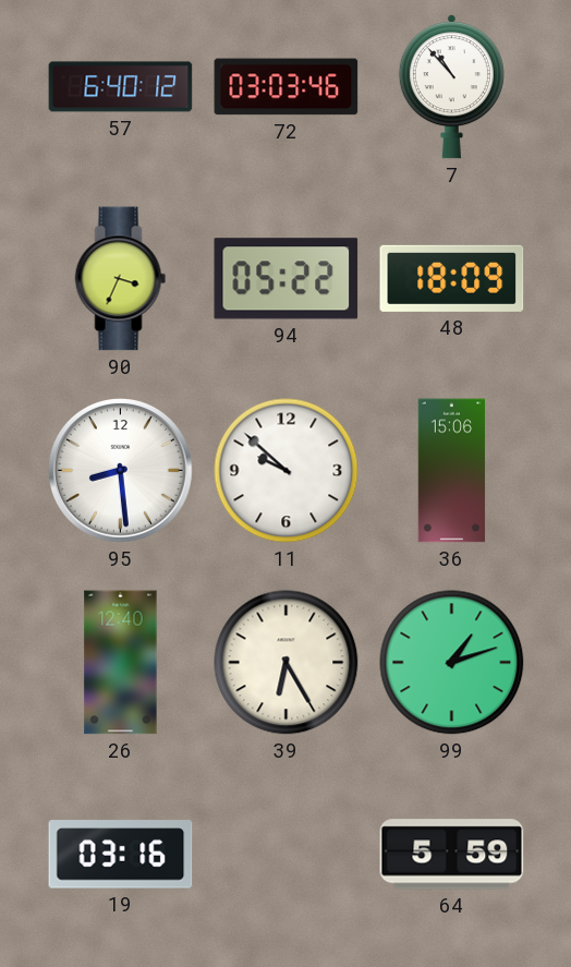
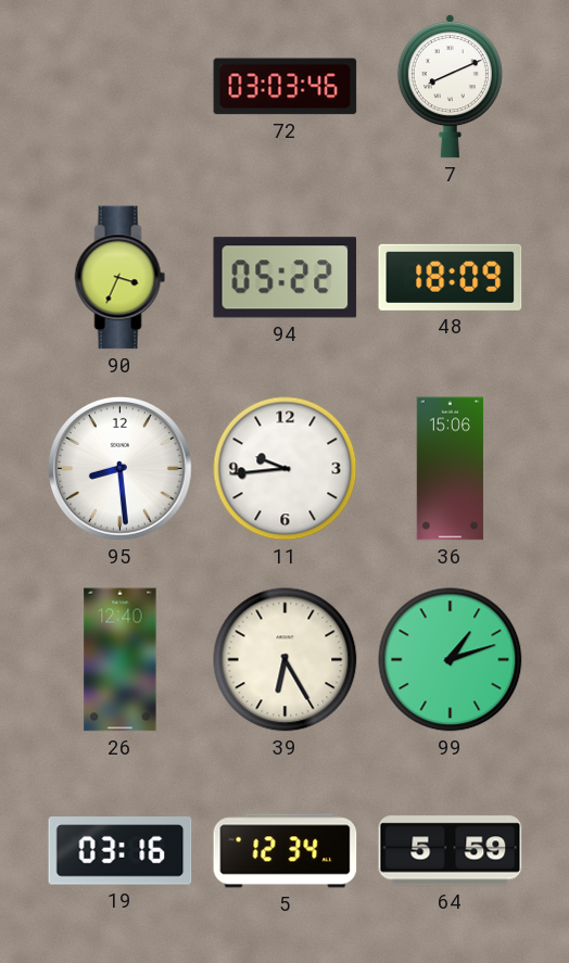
57: 6:40 -> none
7: 10:53 -> 8:11
11: 9:52 -> 9:44
5: none -> 12:34
